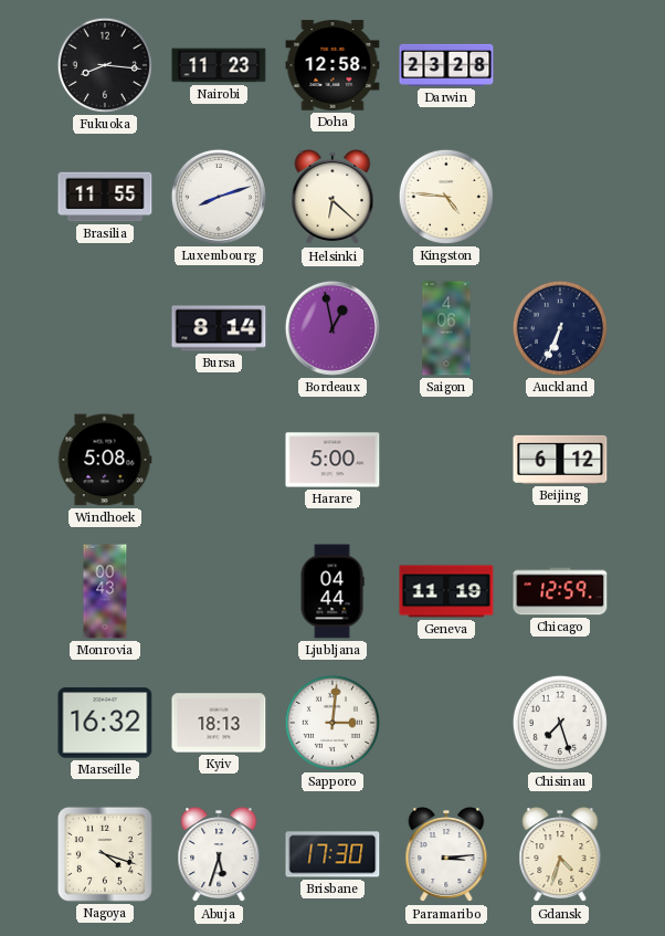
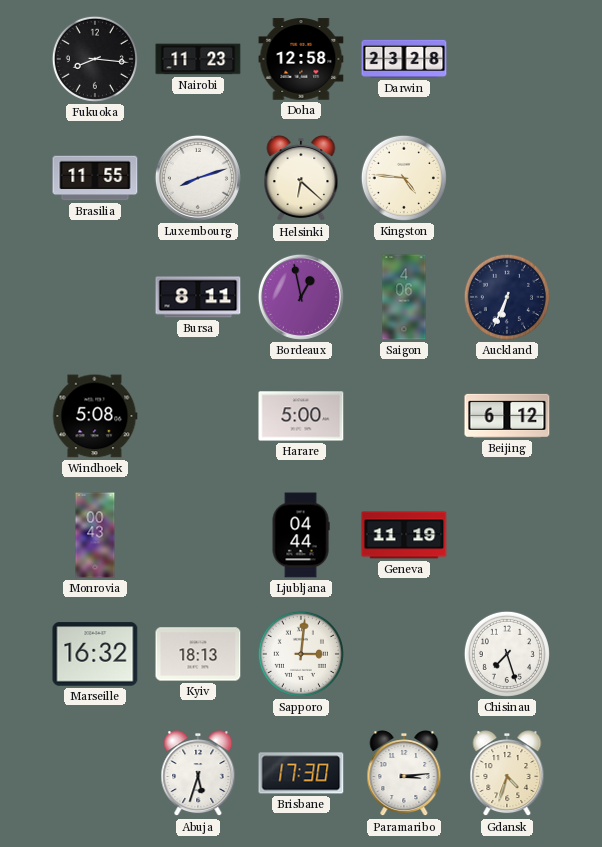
Bursa: 8:14 -> 8:11
Chicago: 12:59 -> none
Nagoya: 4:18 -> none
